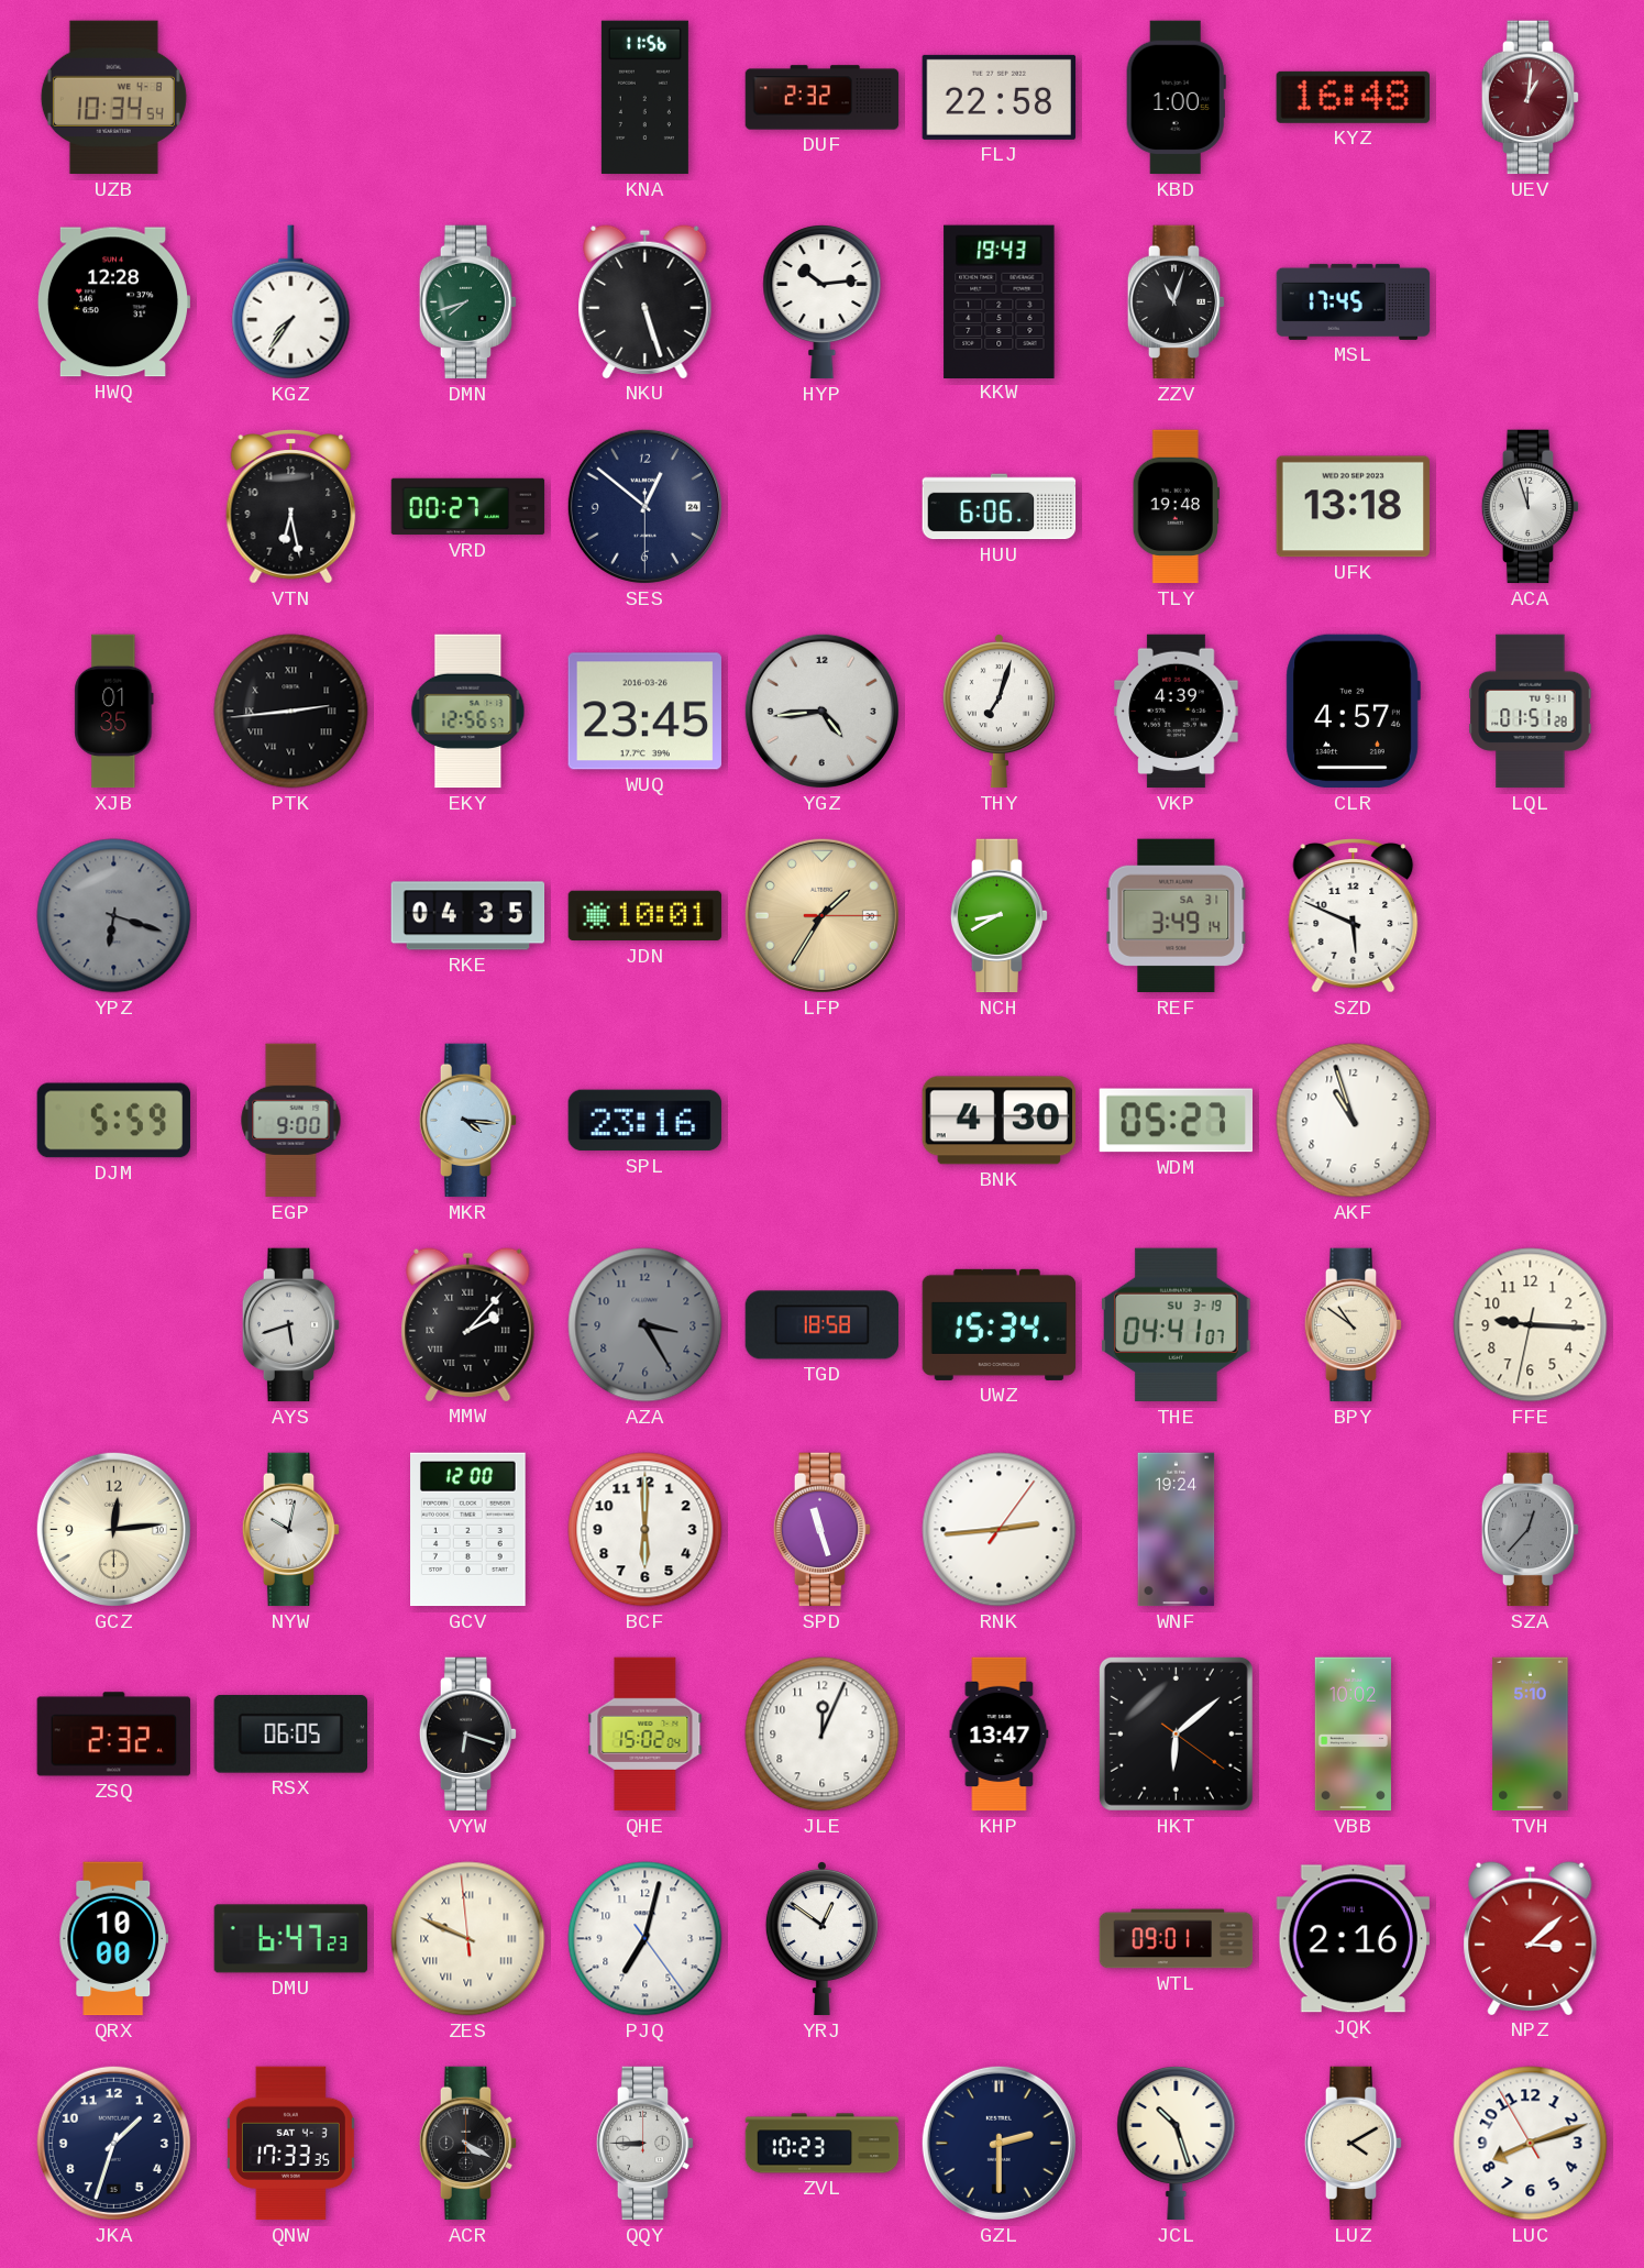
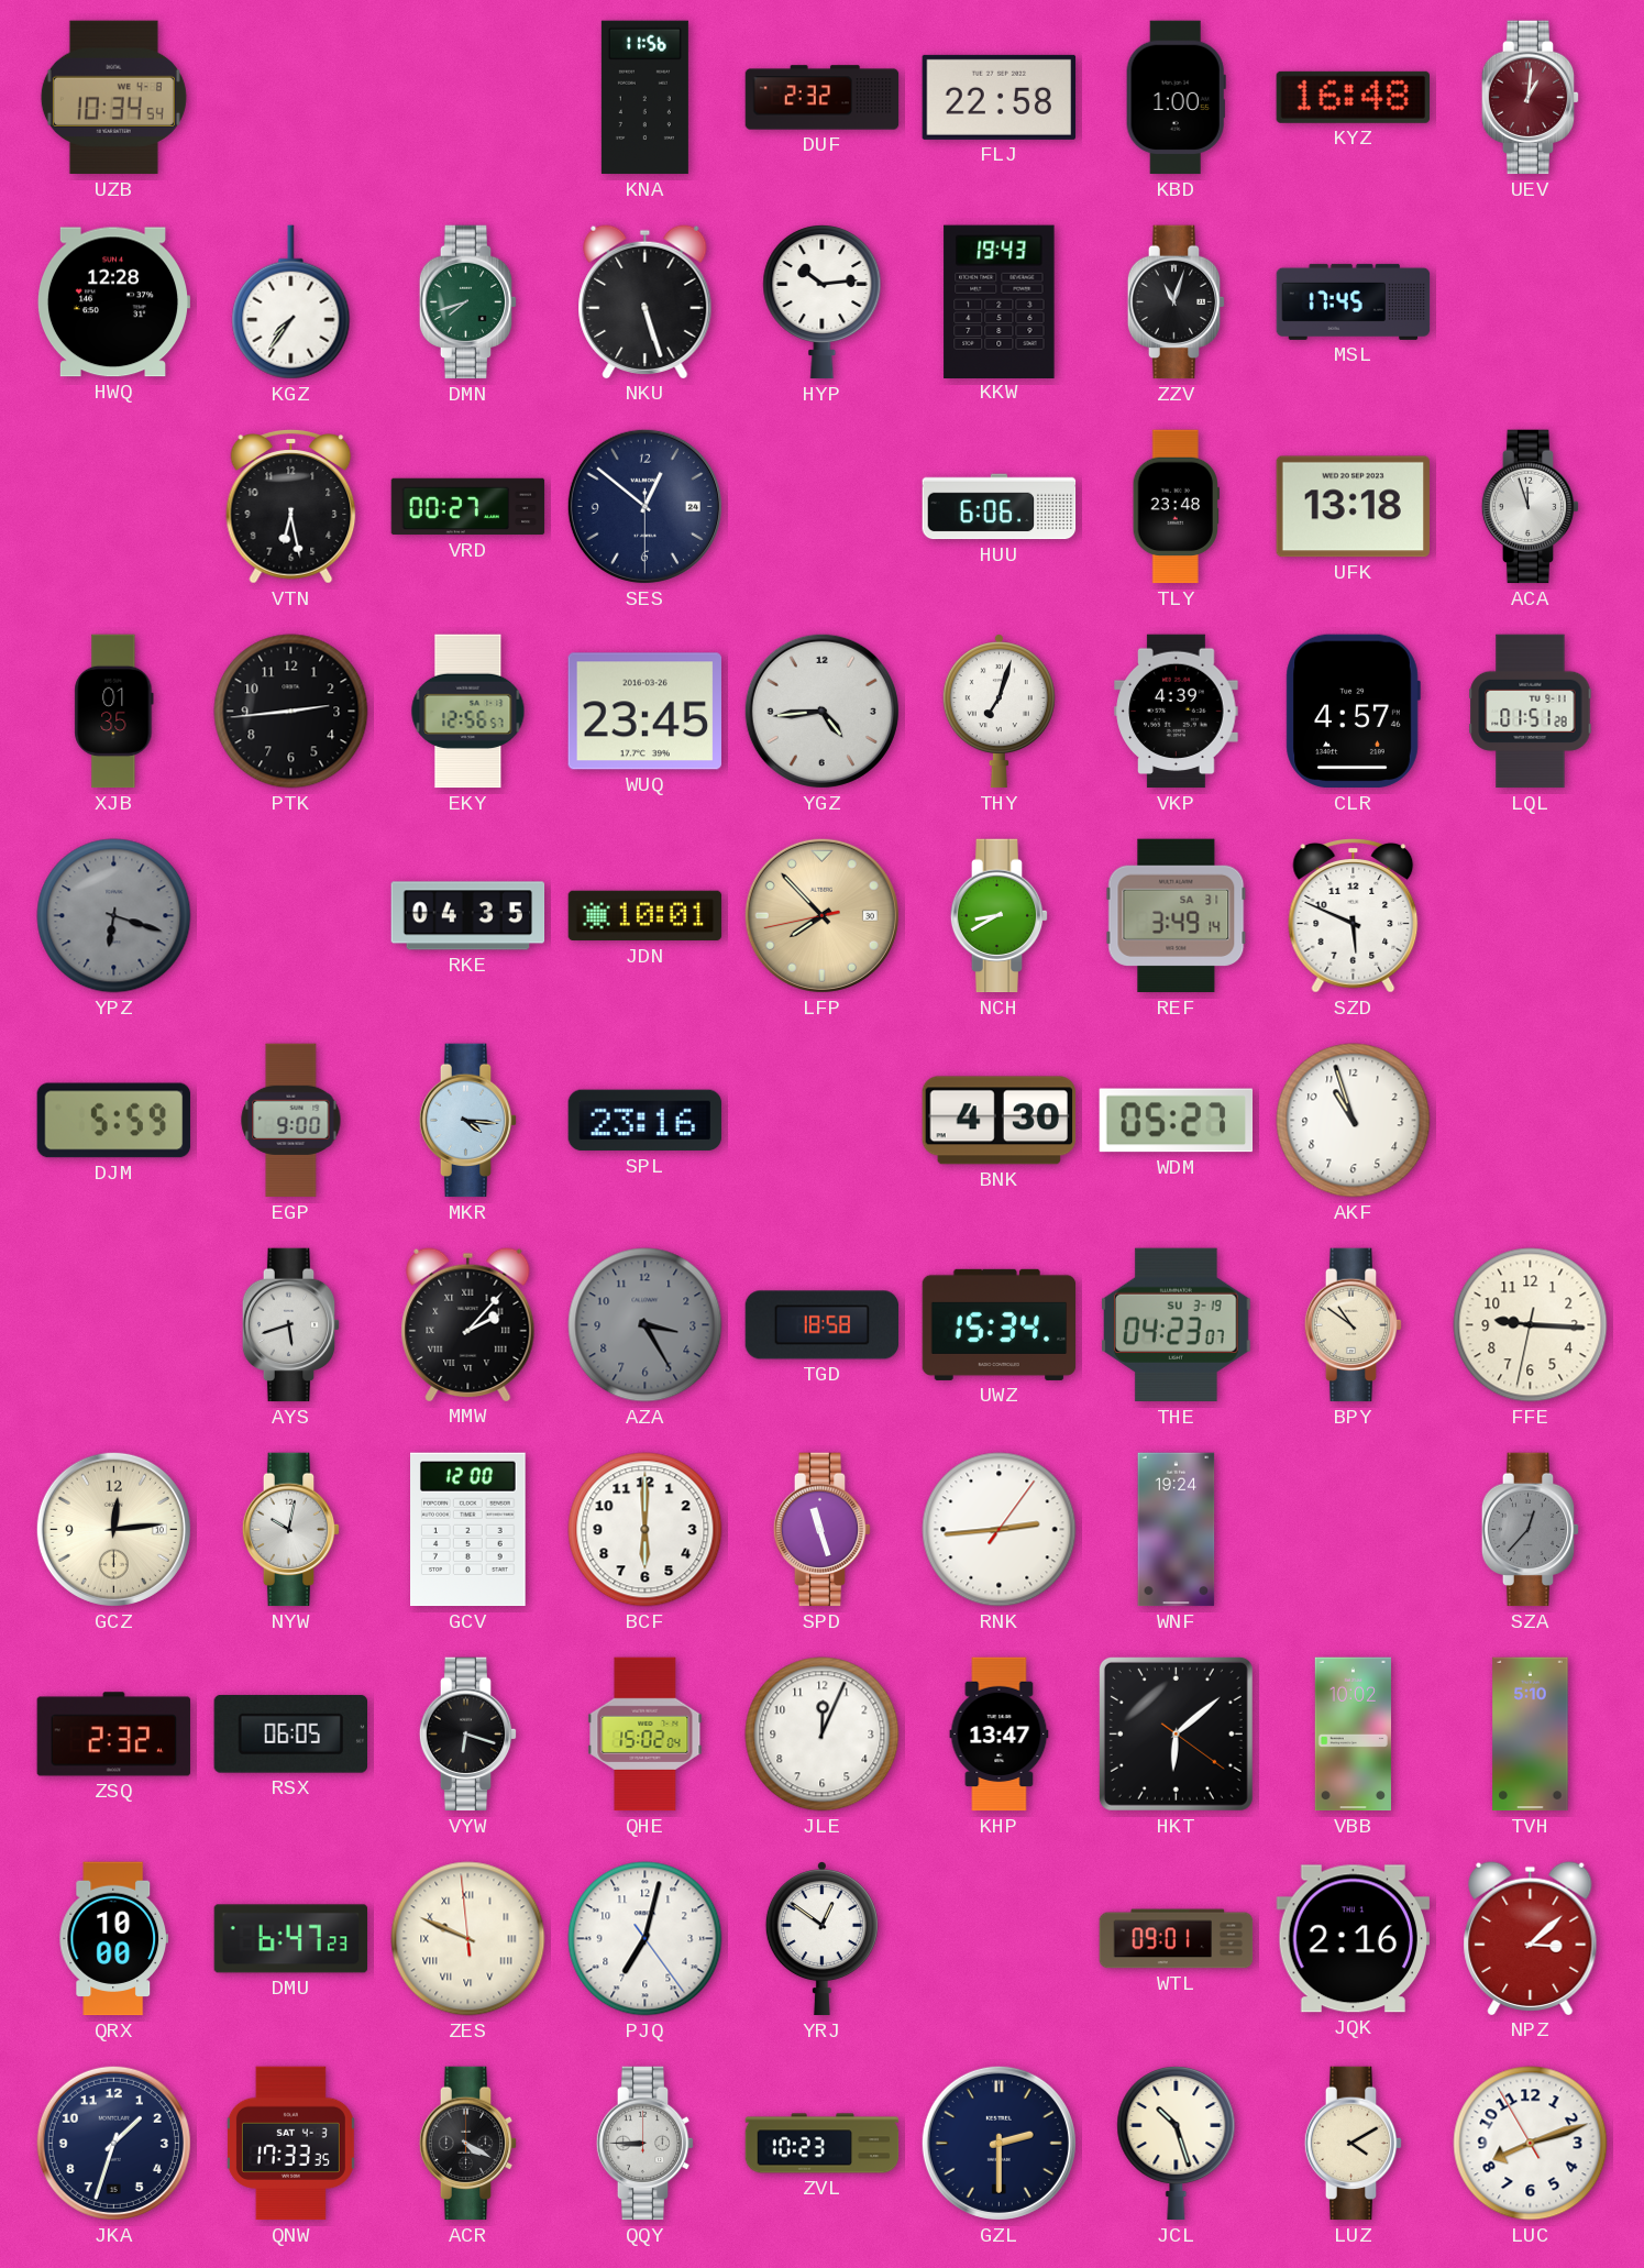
TLY: 19:48 -> 23:48
PTK numerals: Roman -> Arabic
LFP: 1:35 -> 7:52
THE: 04:41 -> 04:23
